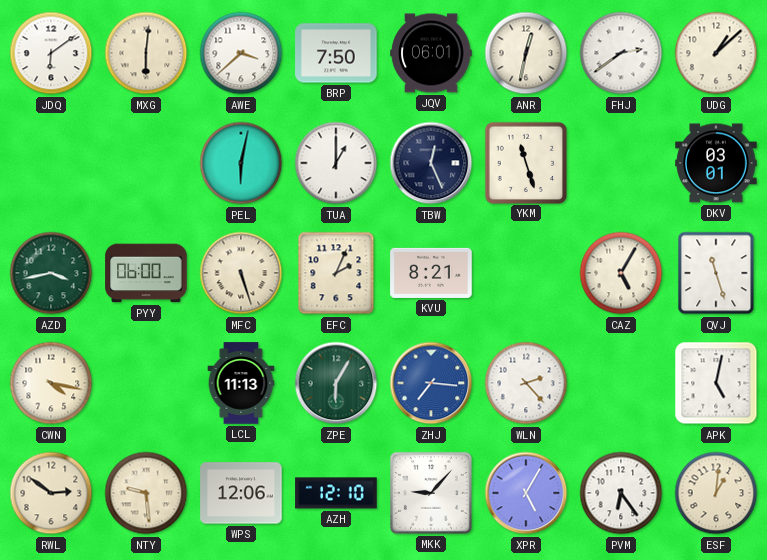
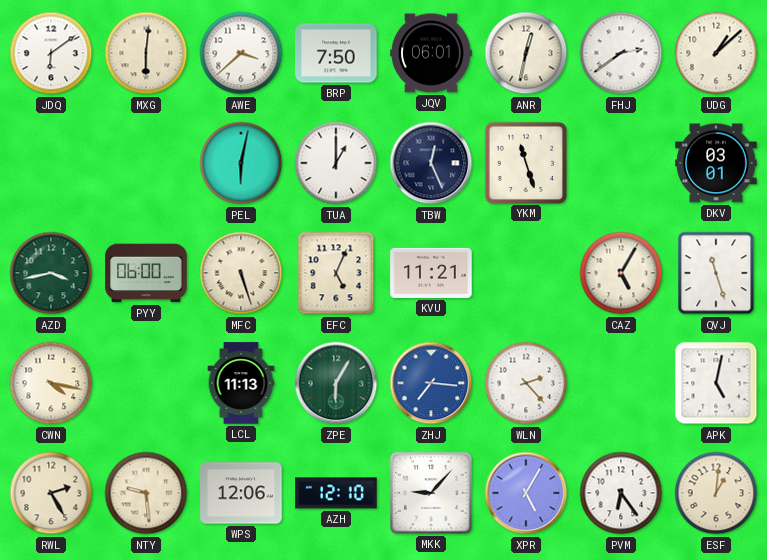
EFC: 2:04 -> 5:04
KVU: 8:21 -> 11:21
RWL: 2:51 -> 2:25
